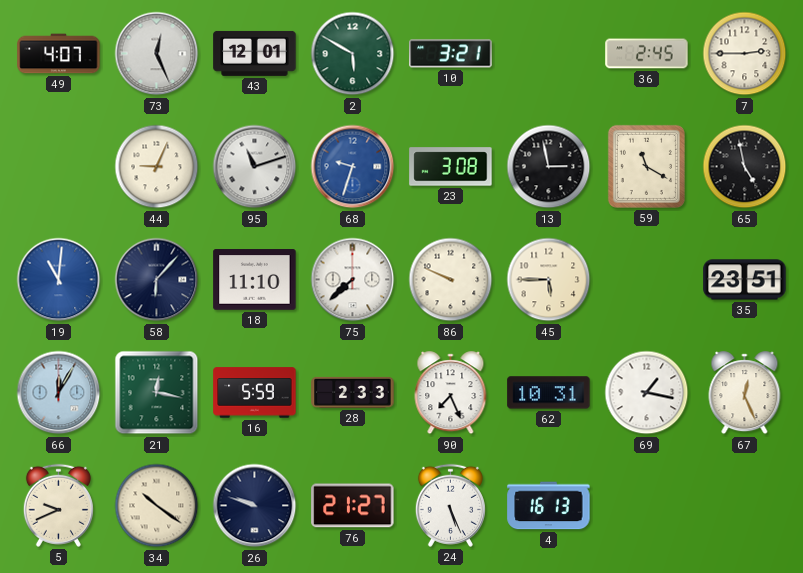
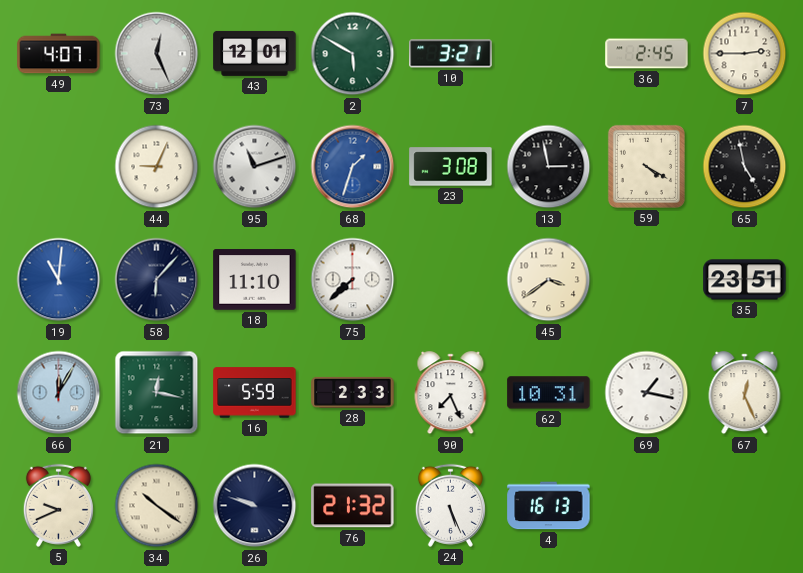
68: 9:33 -> 1:33
59: 11:20 -> 4:20
86: 9:49 -> none
45: 5:45 -> 3:39
76: 21:27 -> 21:32
